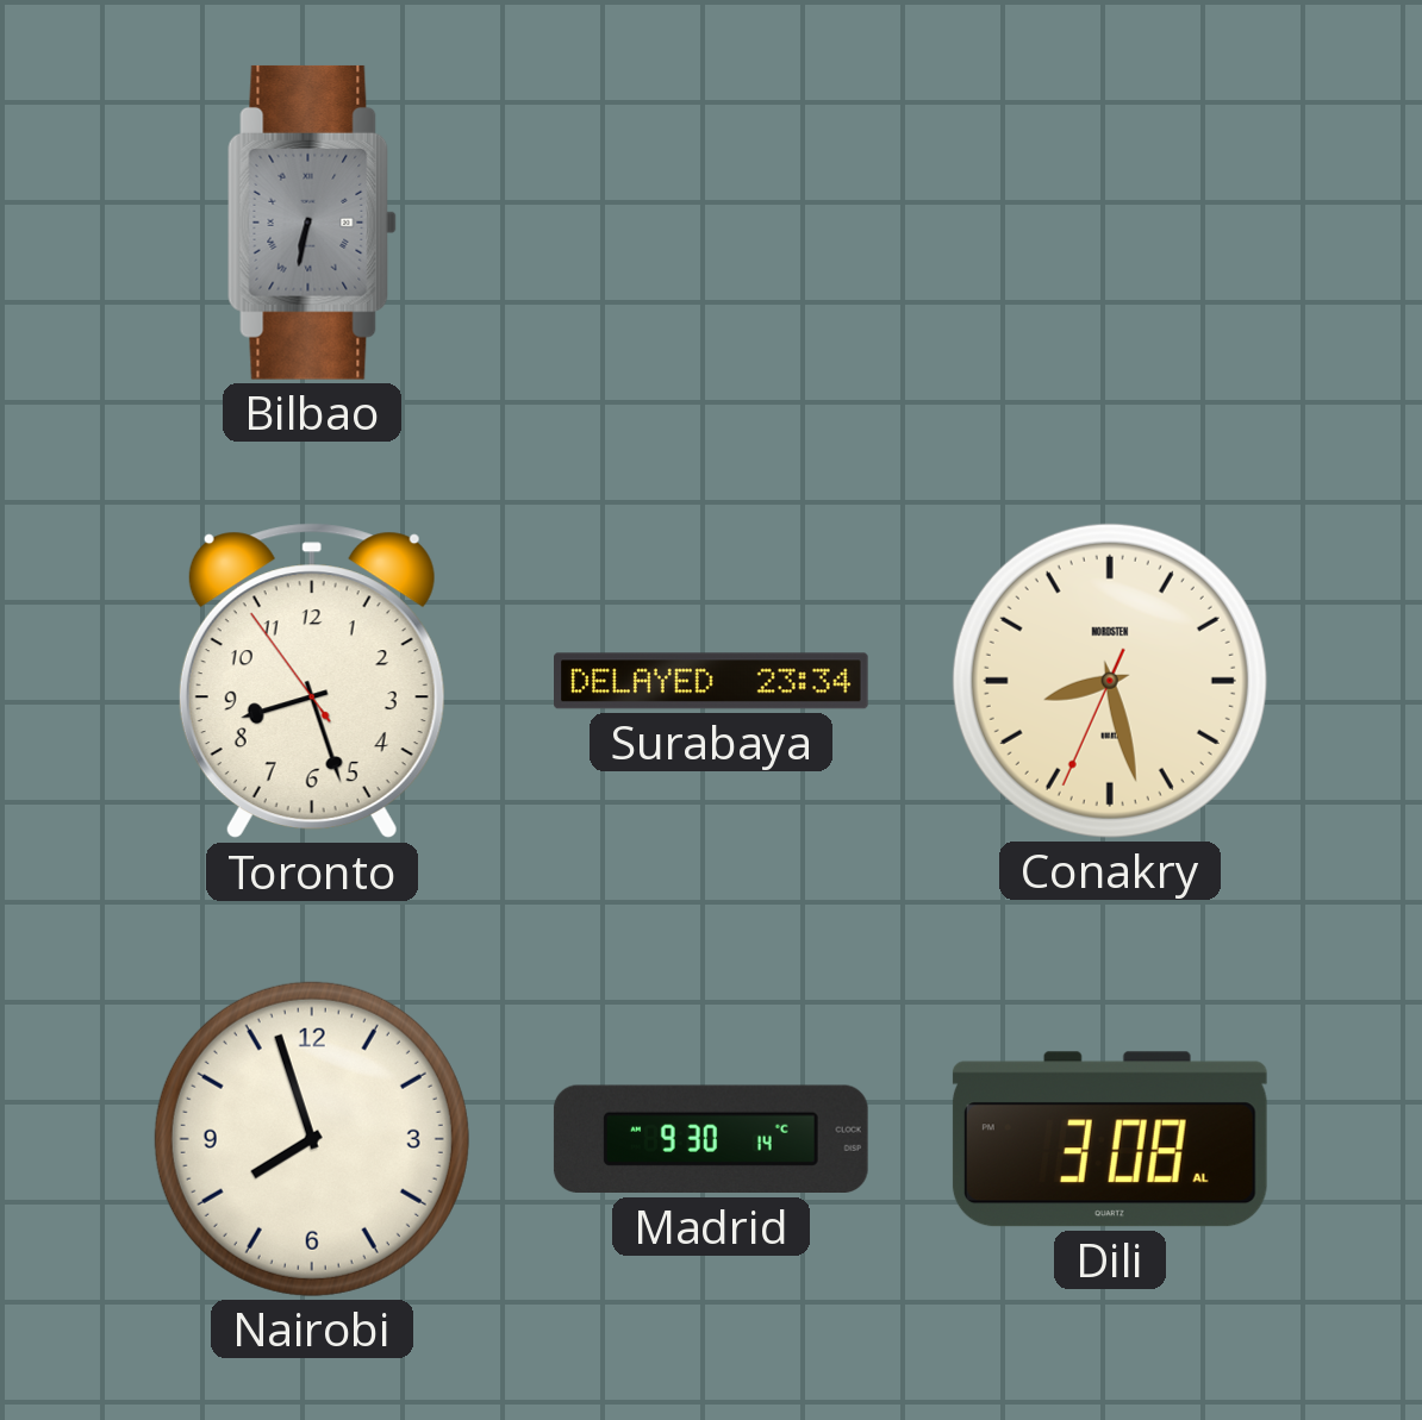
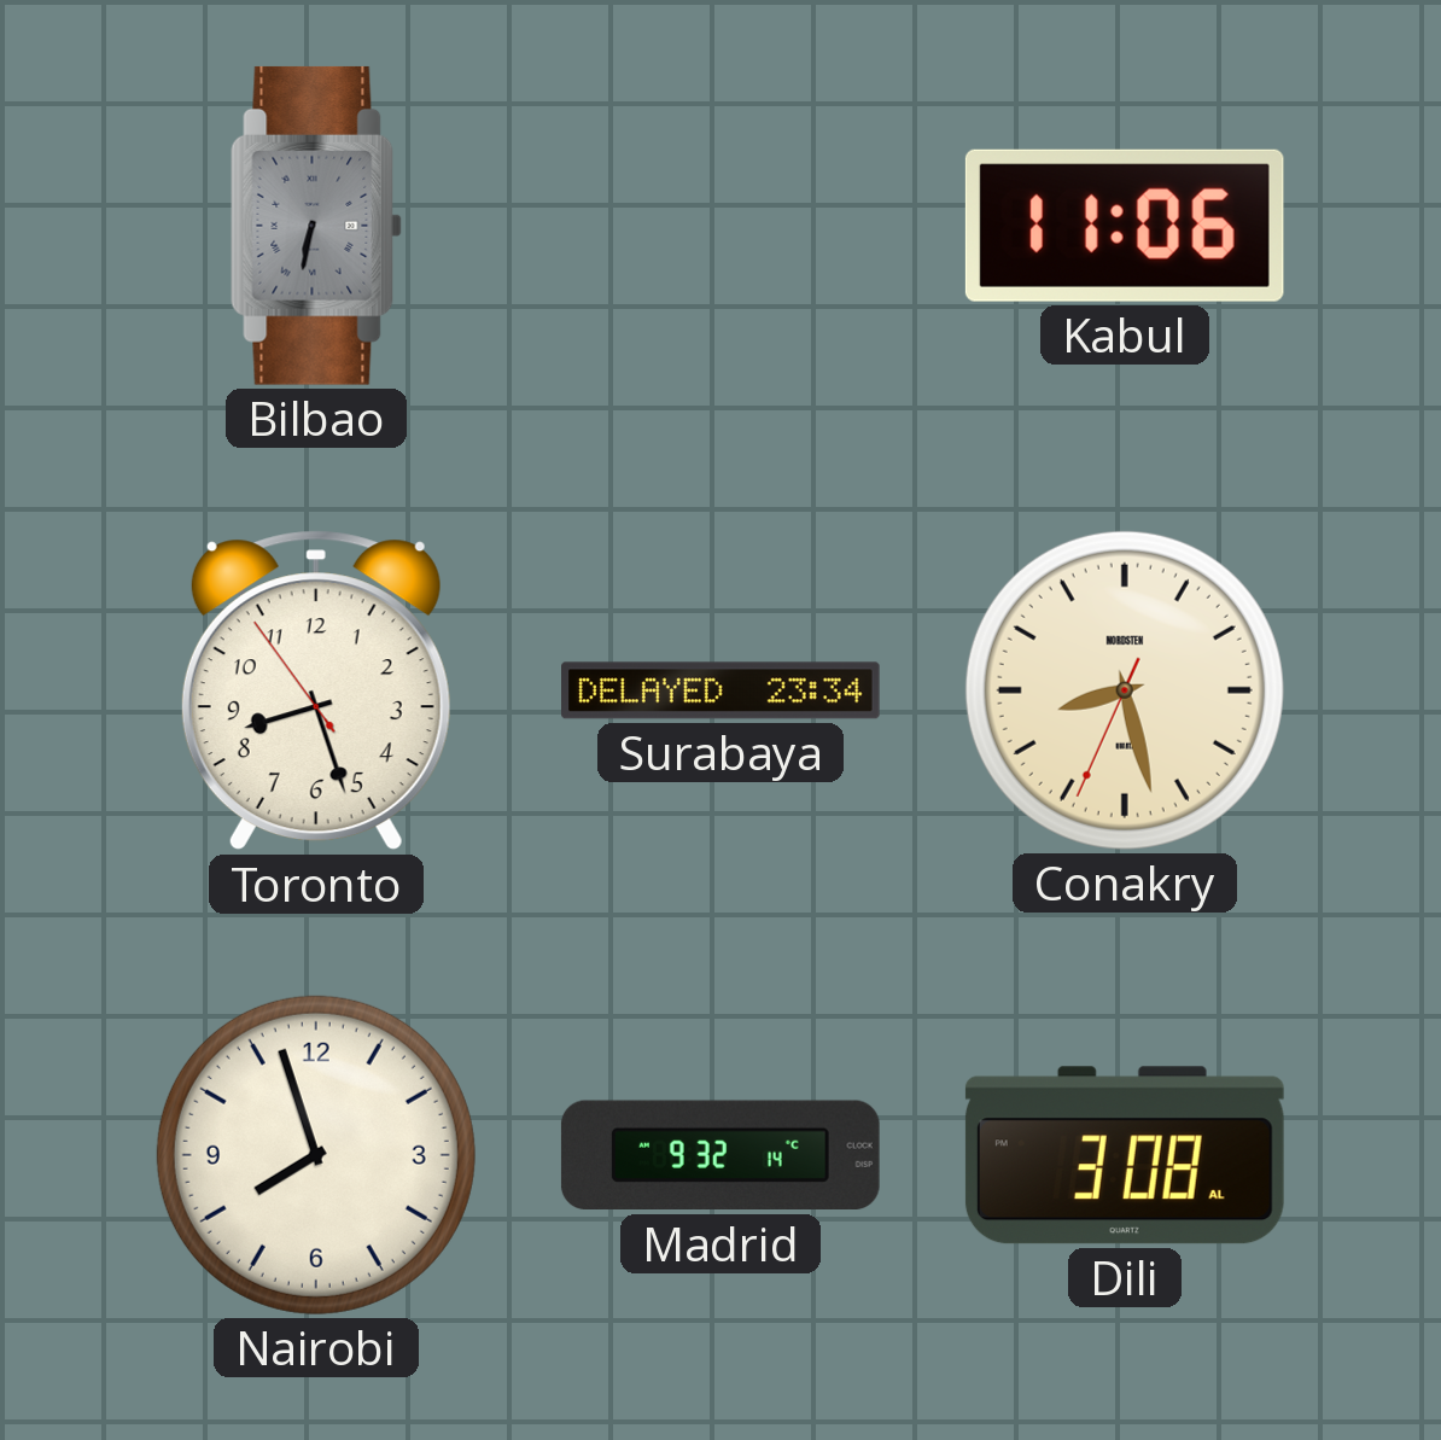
Kabul: none -> 11:06
Madrid: 9:30 -> 9:32
